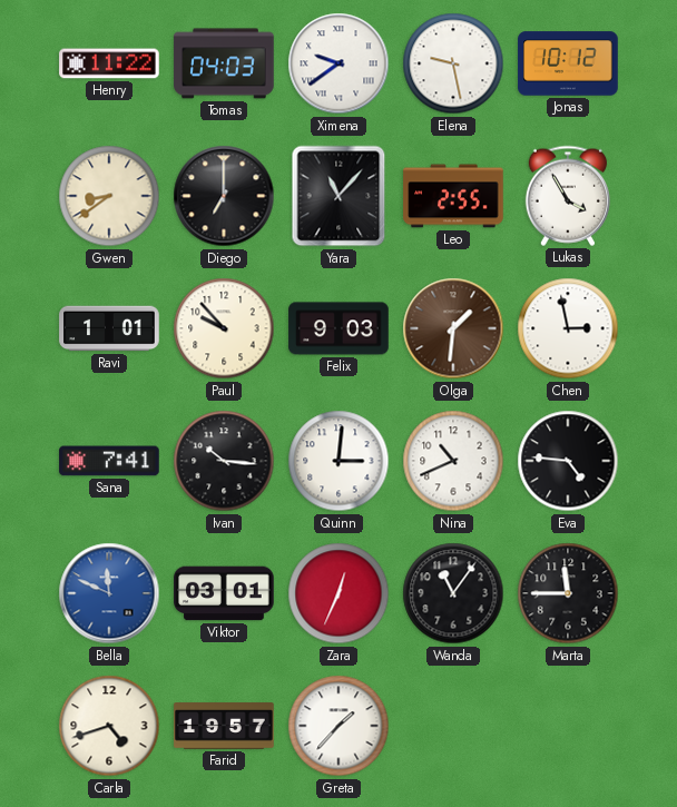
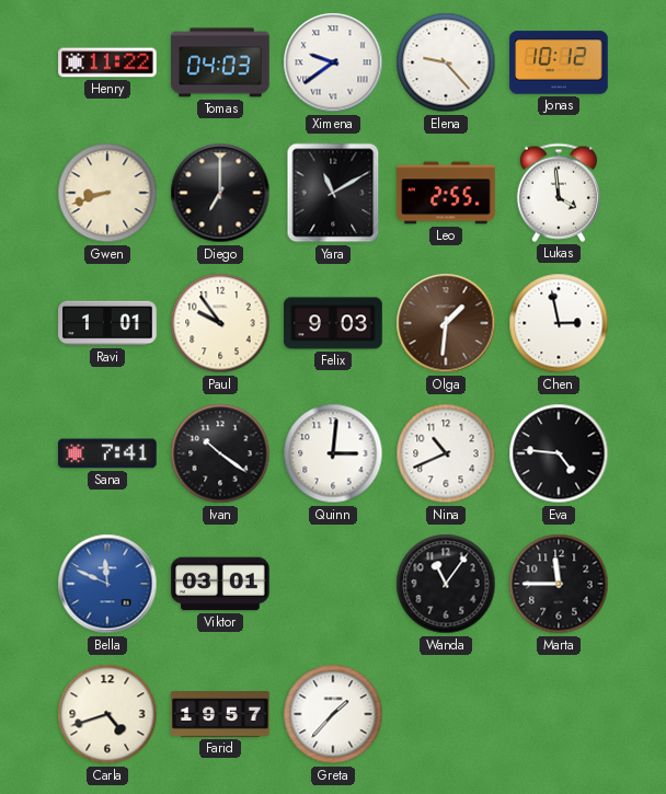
Elena: 9:28 -> 9:23
Gwen: 8:39 -> 8:42
Yara: 11:07 -> 11:10
Lukas: 3:55 -> 3:59
Paul: 9:53 -> 9:54
Ivan: 10:16 -> 10:21
Zara: 12:34 -> none
